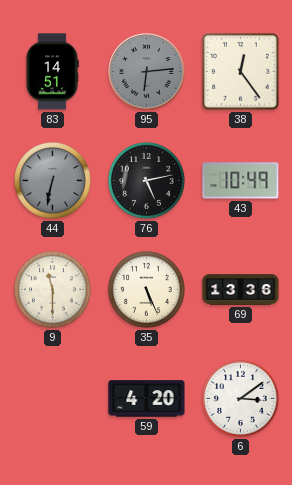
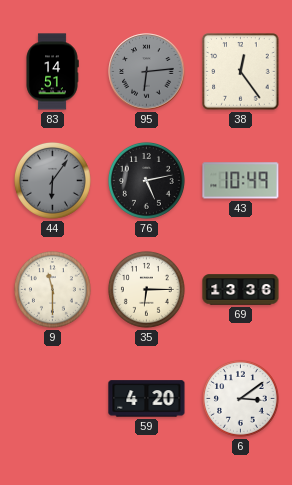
44: 6:32 -> 6:06
35: 5:26 -> 6:15
